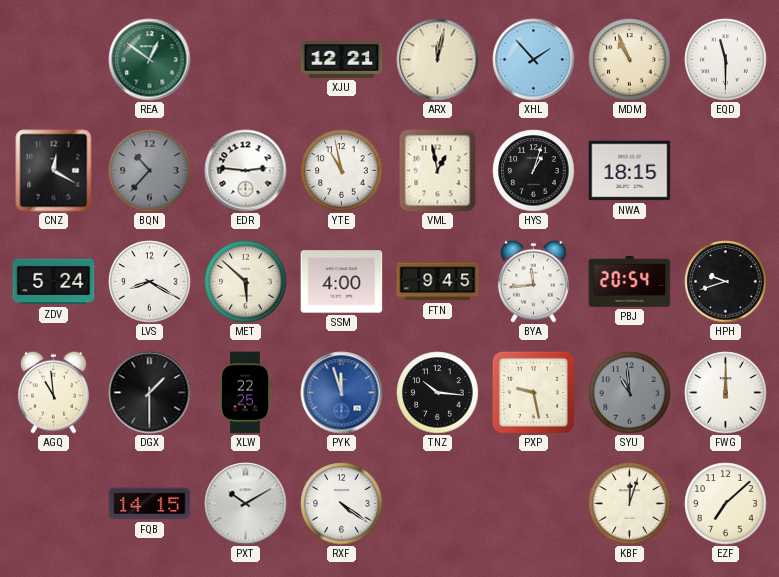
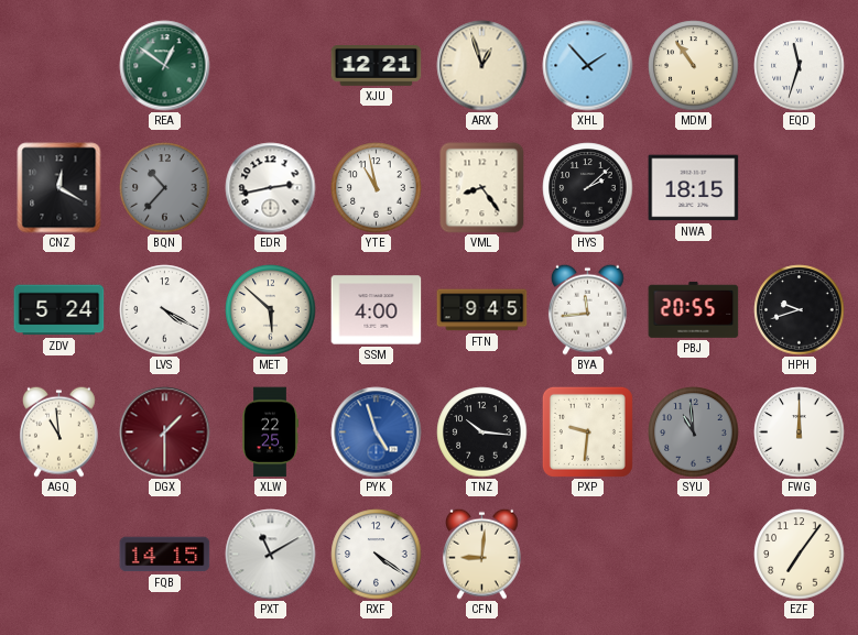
ARX: 12:02 -> 12:57
MDM: 10:56 -> 10:54
EQD: 11:30 -> 11:33
EDR: 2:46 -> 2:43
VML: 12:58 -> 8:24
HYS: 1:03 -> 2:08
LVS: 8:20 -> 4:20
PBJ: 20:54 -> 20:55
DGX dial: black -> burgundy
PYK: 11:57 -> 4:57
PXP: 9:28 -> 9:31
PXT: 10:10 -> 11:10
CFN: none -> 9:01
KBF: 12:03 -> none
EZF: 7:08 -> 7:06
